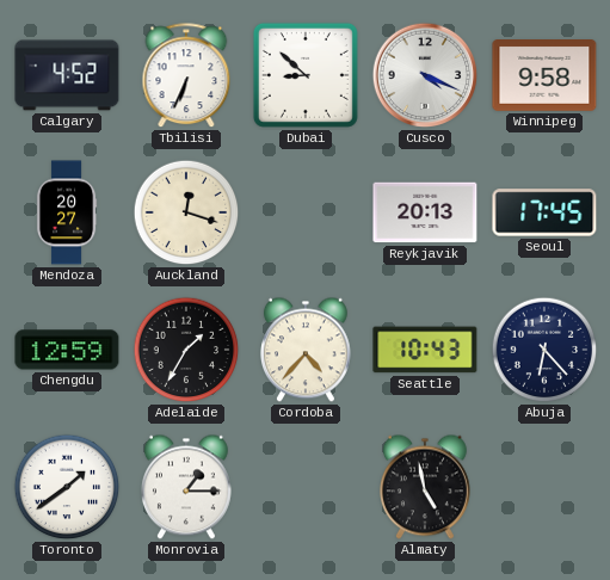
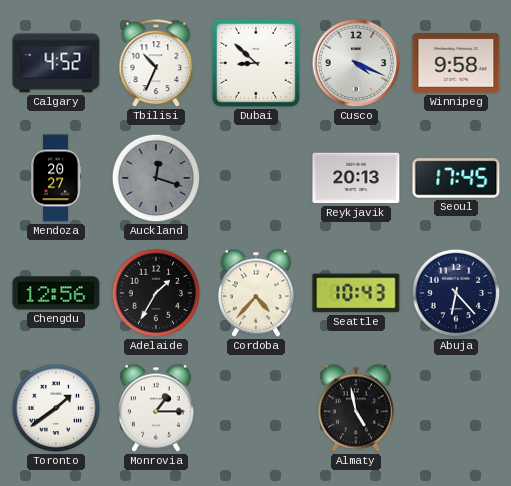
Tbilisi: 6:34 -> 10:34
Auckland dial: cream -> grey
Chengdu: 12:59 -> 12:56
